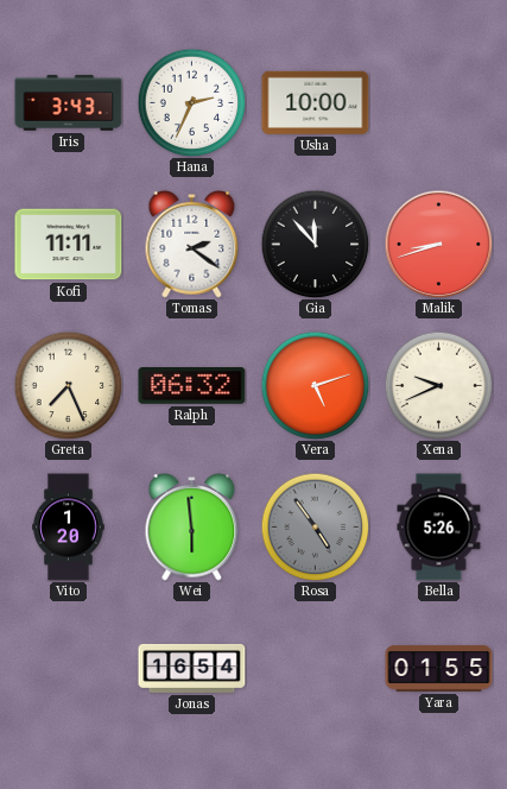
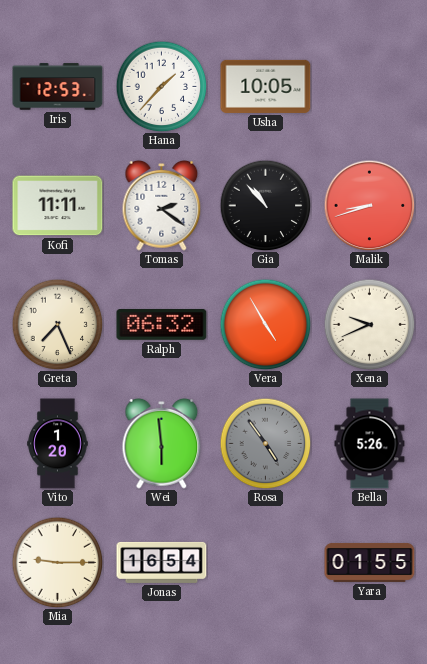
Iris: 3:43 -> 12:53
Hana: 2:34 -> 1:37
Usha: 10:00 -> 10:05
Gia: 11:53 -> 10:53
Vera: 5:12 -> 4:55
Mia: none -> 9:15
